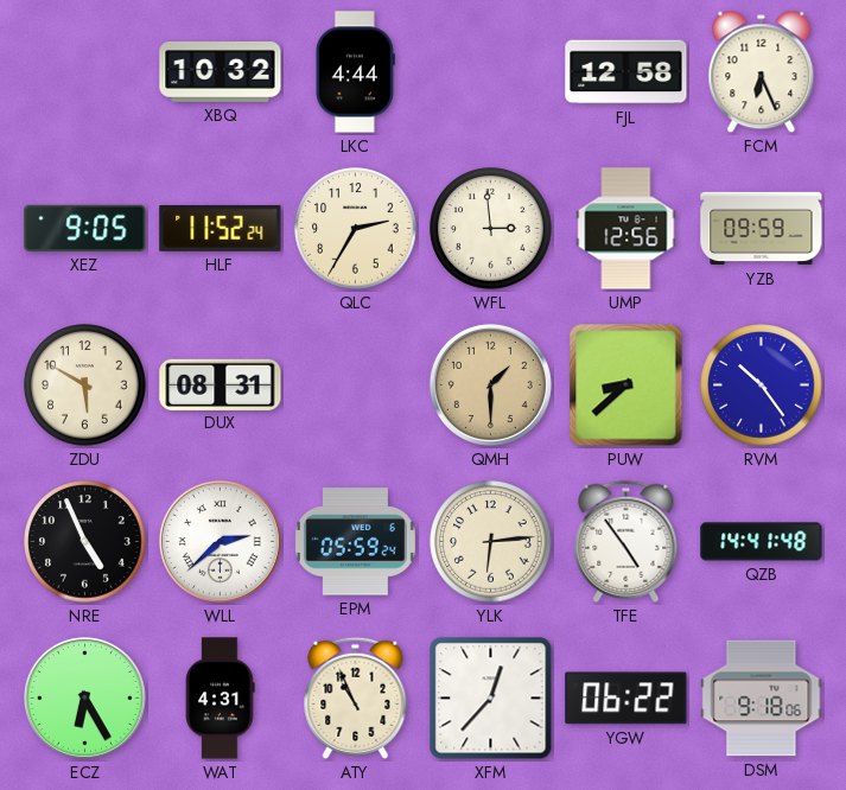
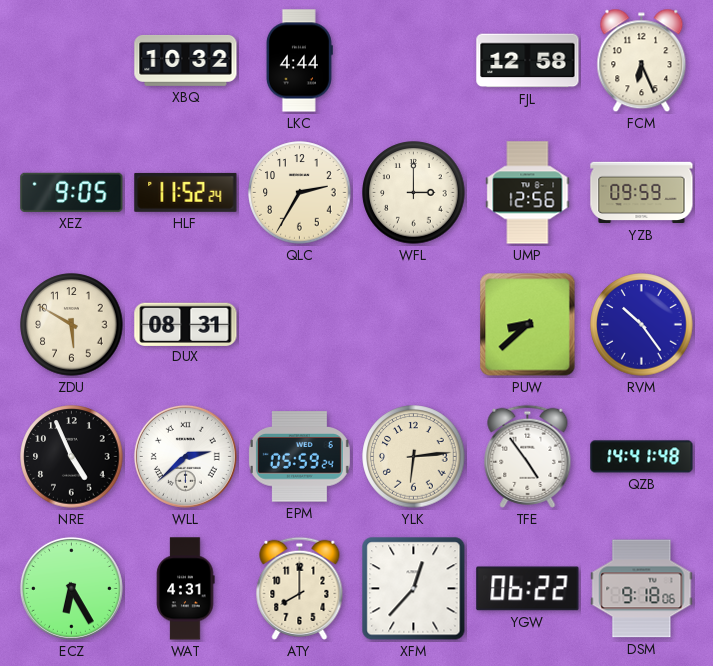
WFL: 2:59 -> 3:00
QMH: 1:30 -> none
ATY: 10:56 -> 8:00
